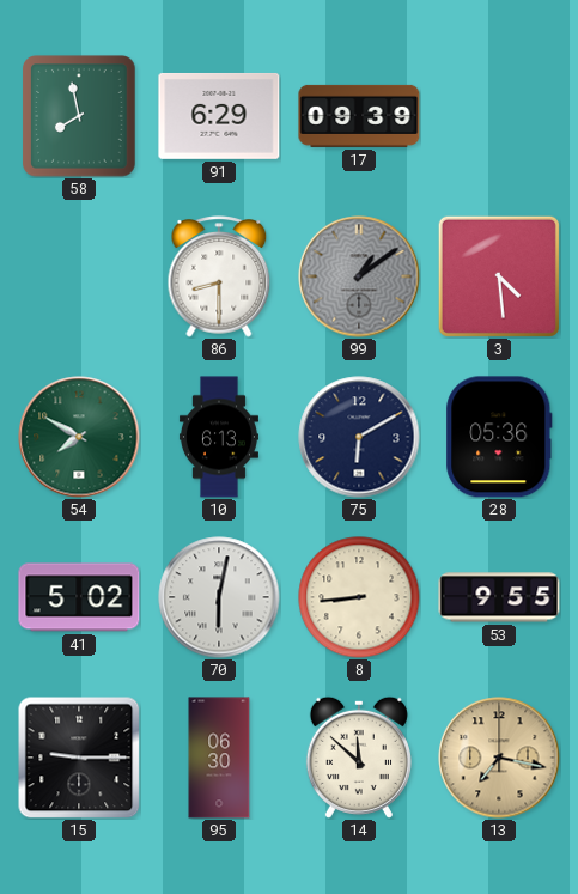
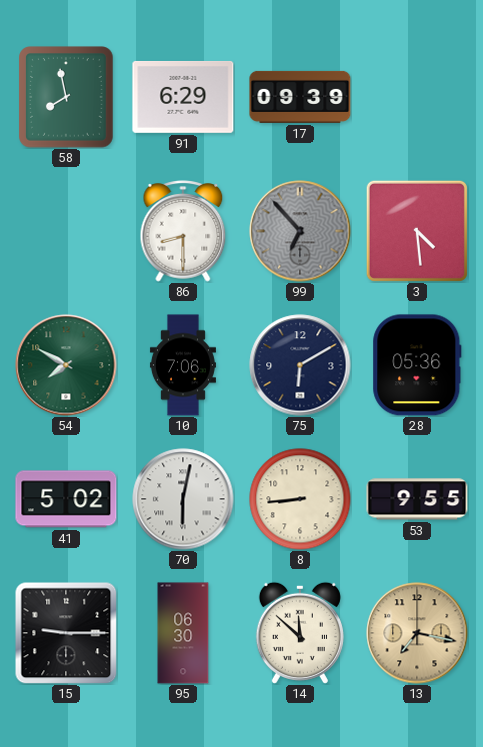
99: 1:09 -> 6:53
10: 6:13 -> 7:06
